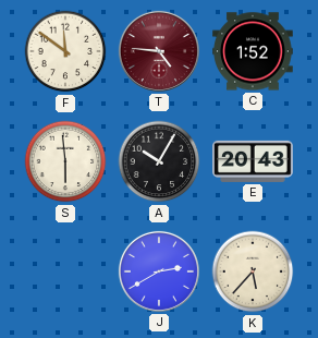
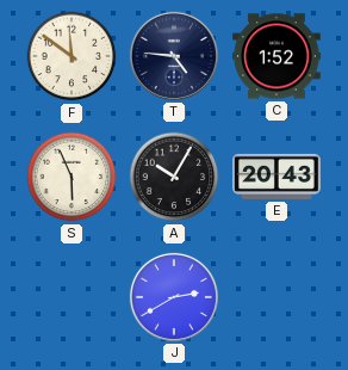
T dial: burgundy -> navy
S: 5:59 -> 5:56
K: 5:37 -> none
